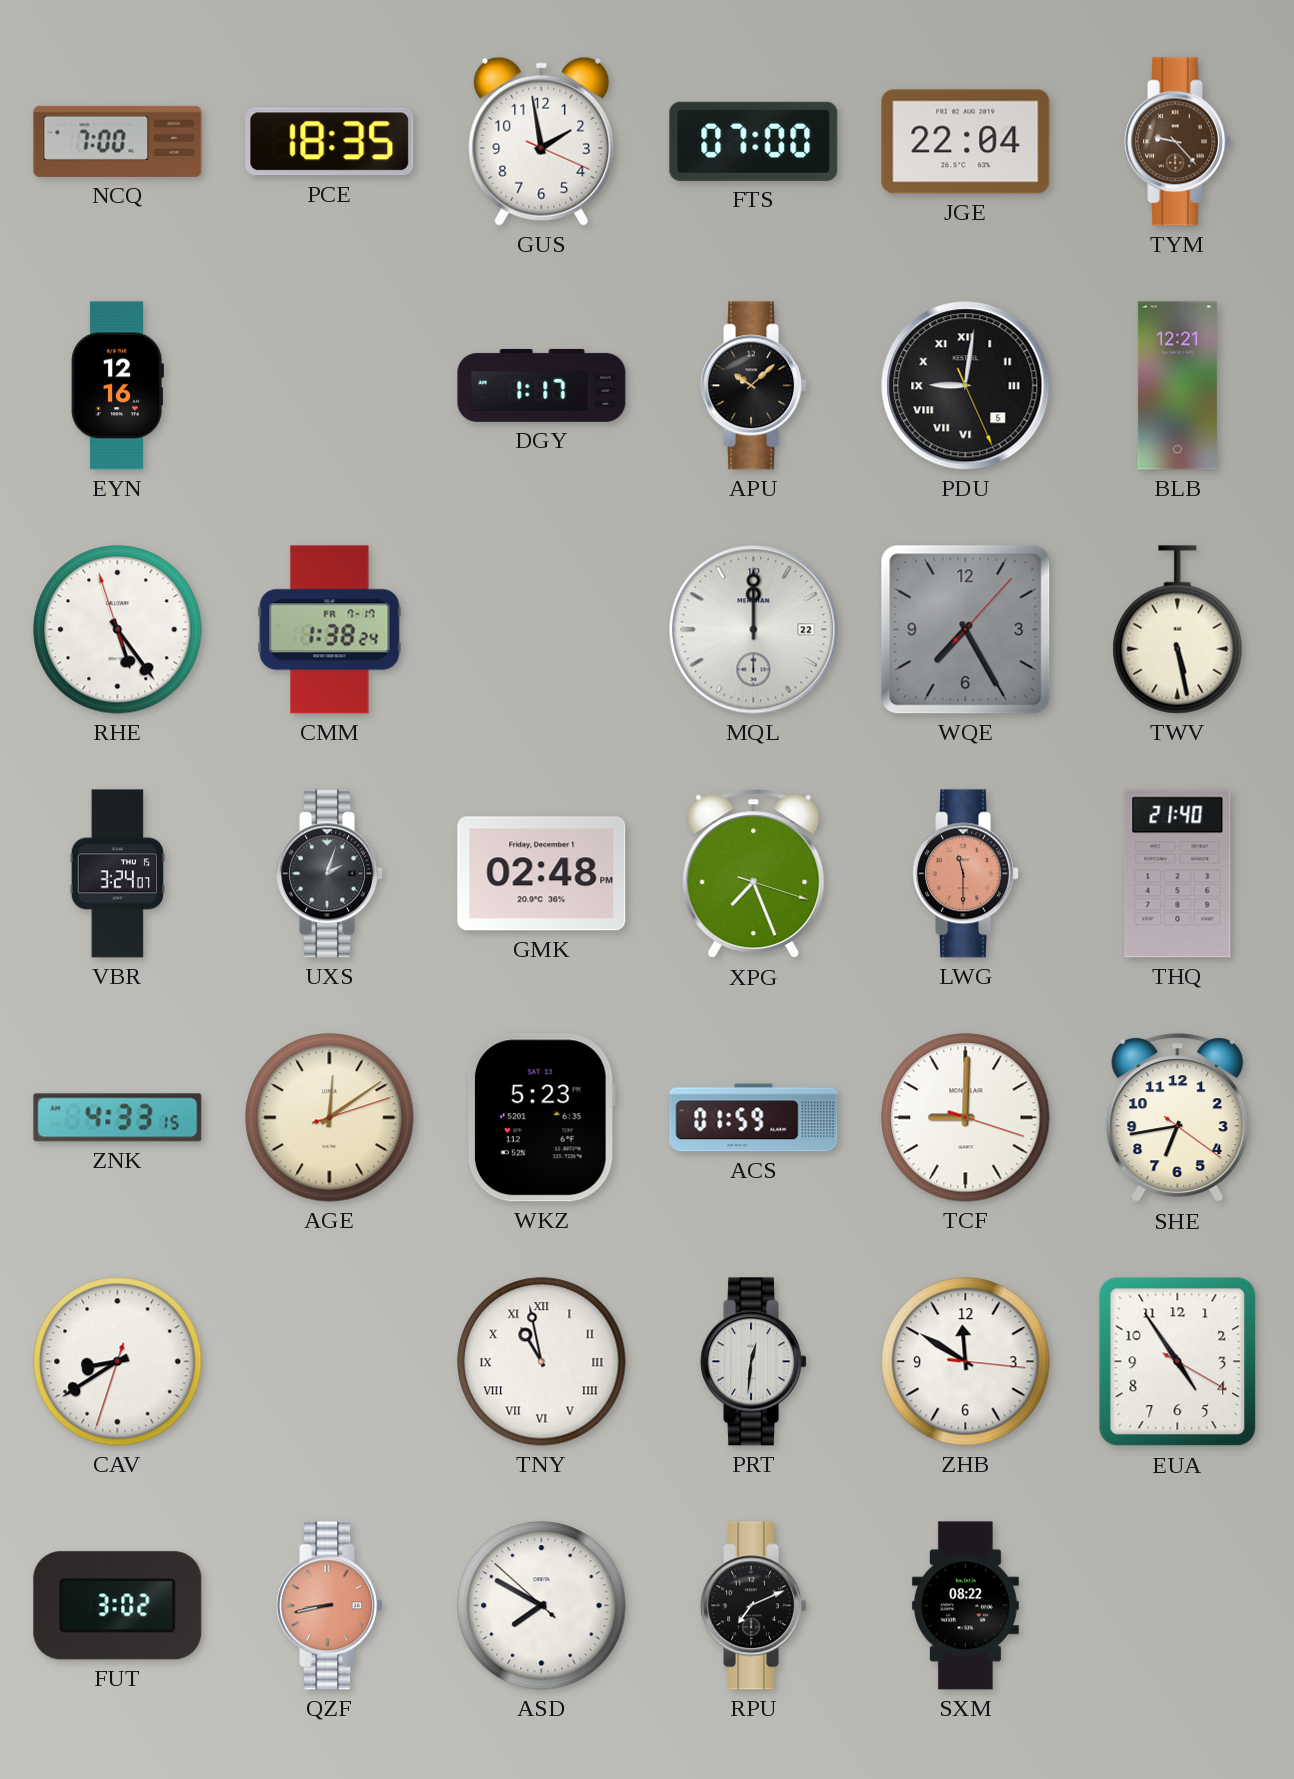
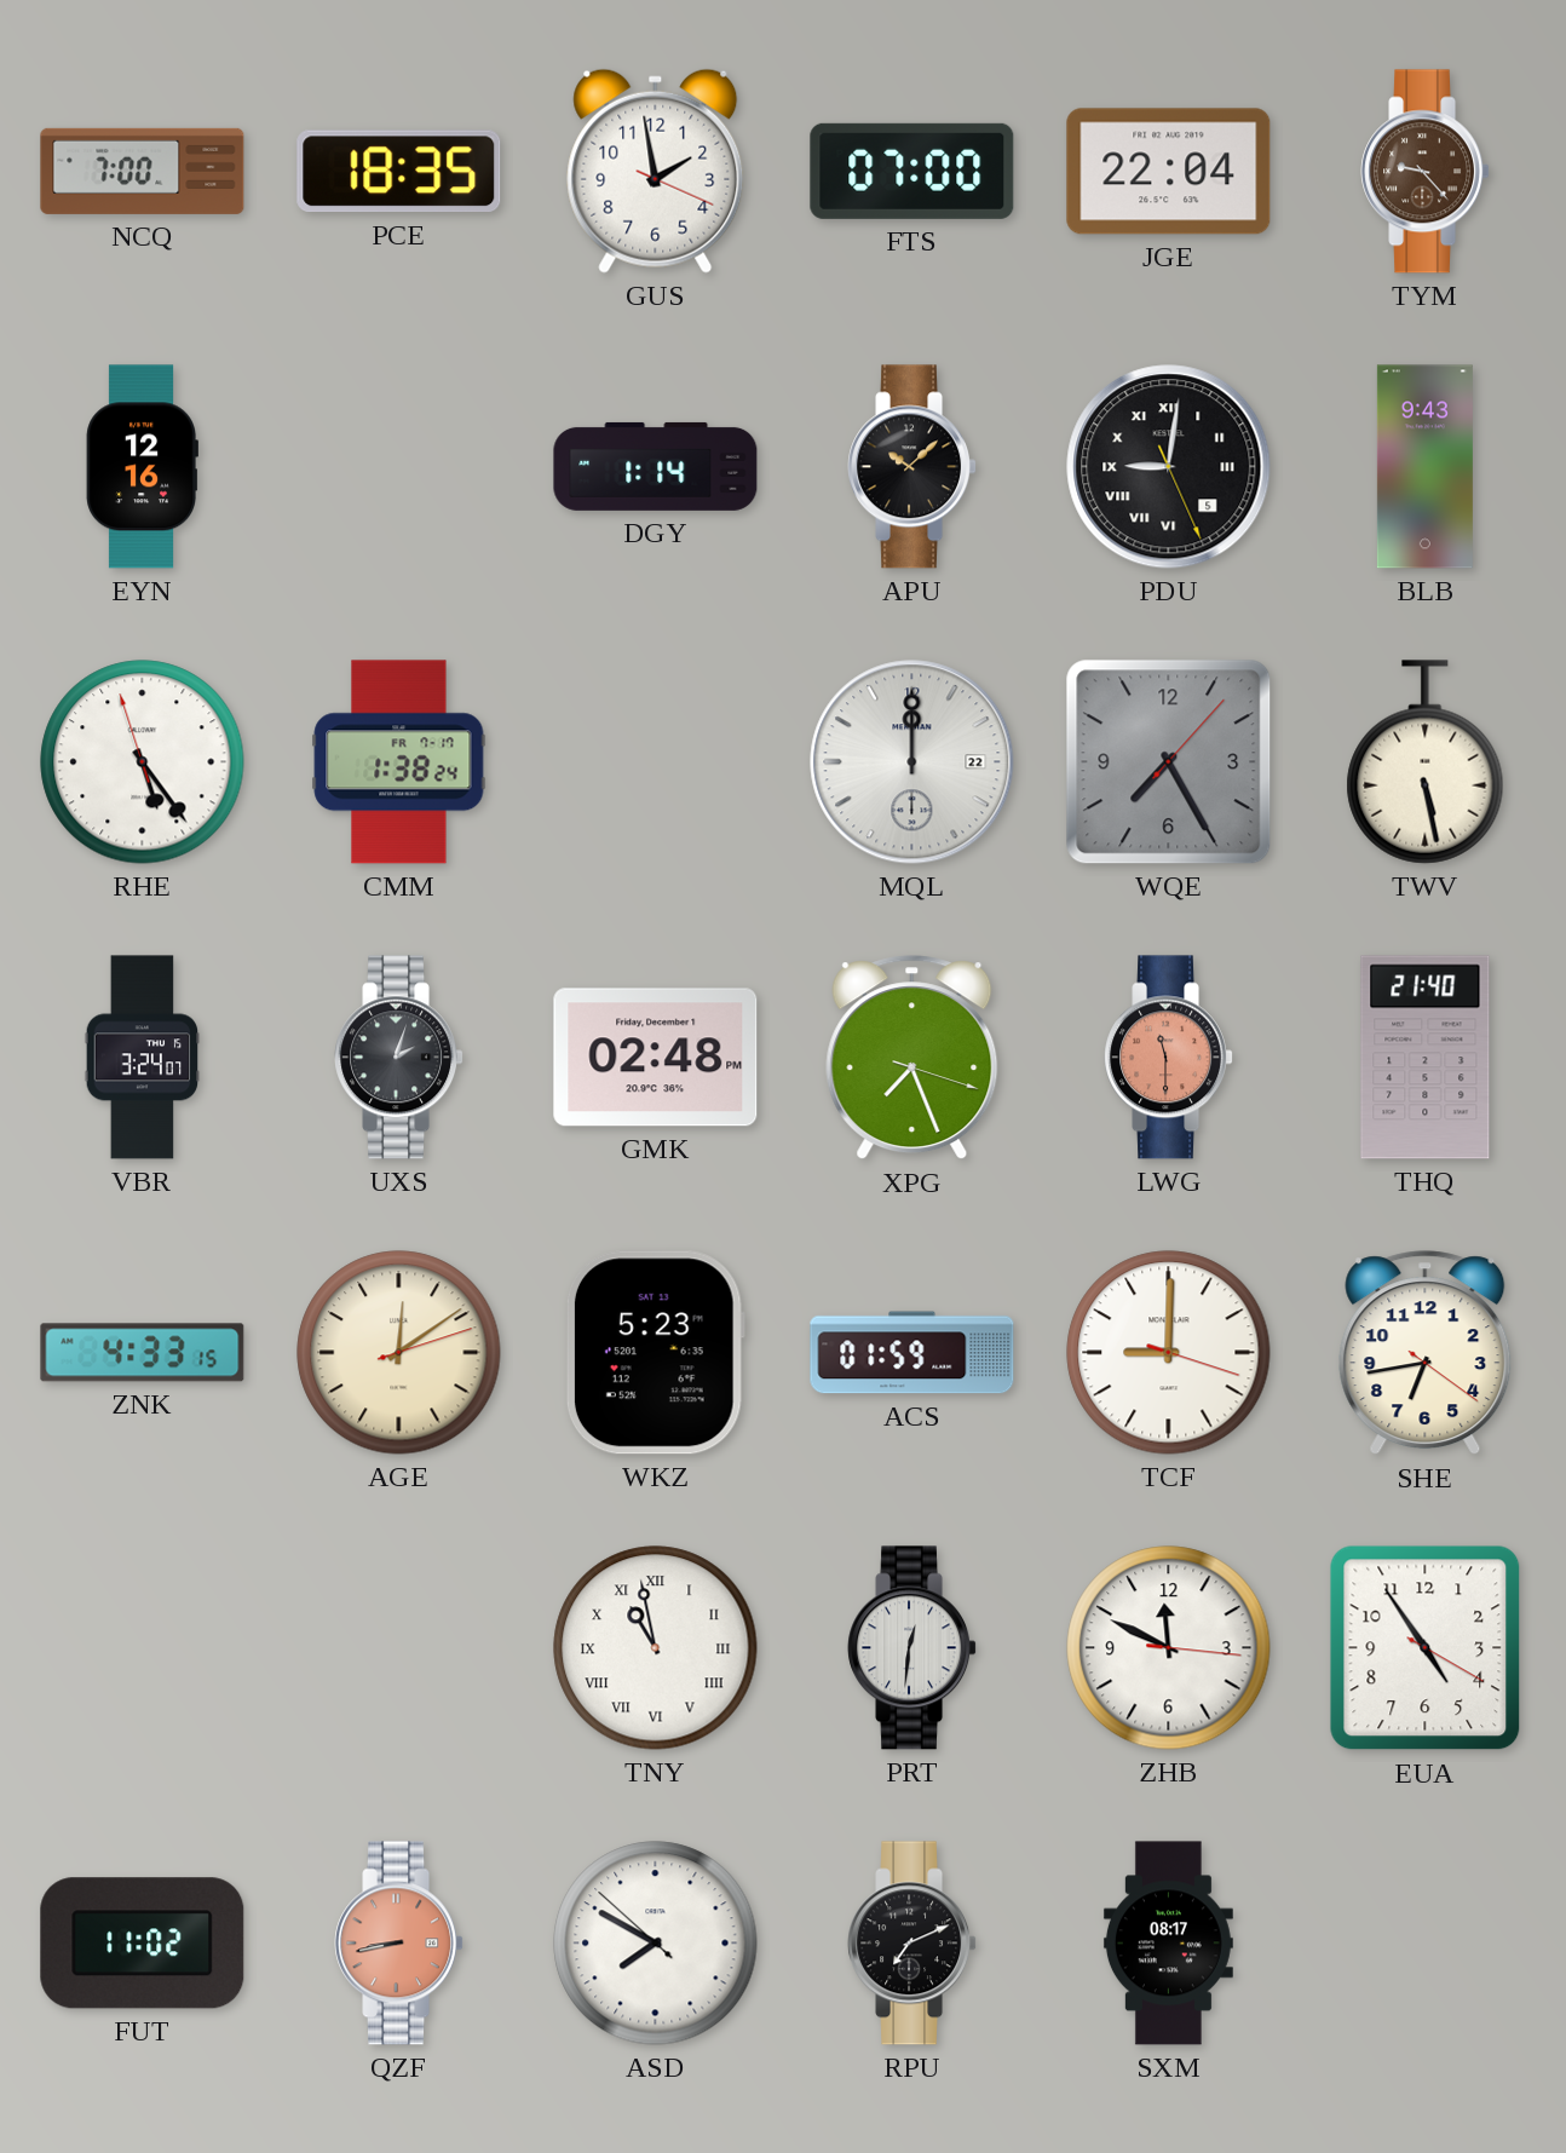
DGY: 1:17 -> 1:14
BLB: 12:21 -> 9:43
CAV: 8:39 -> none
ZHB: 11:50 -> 11:49
FUT: 3:02 -> 11:02
SXM: 08:22 -> 08:17
